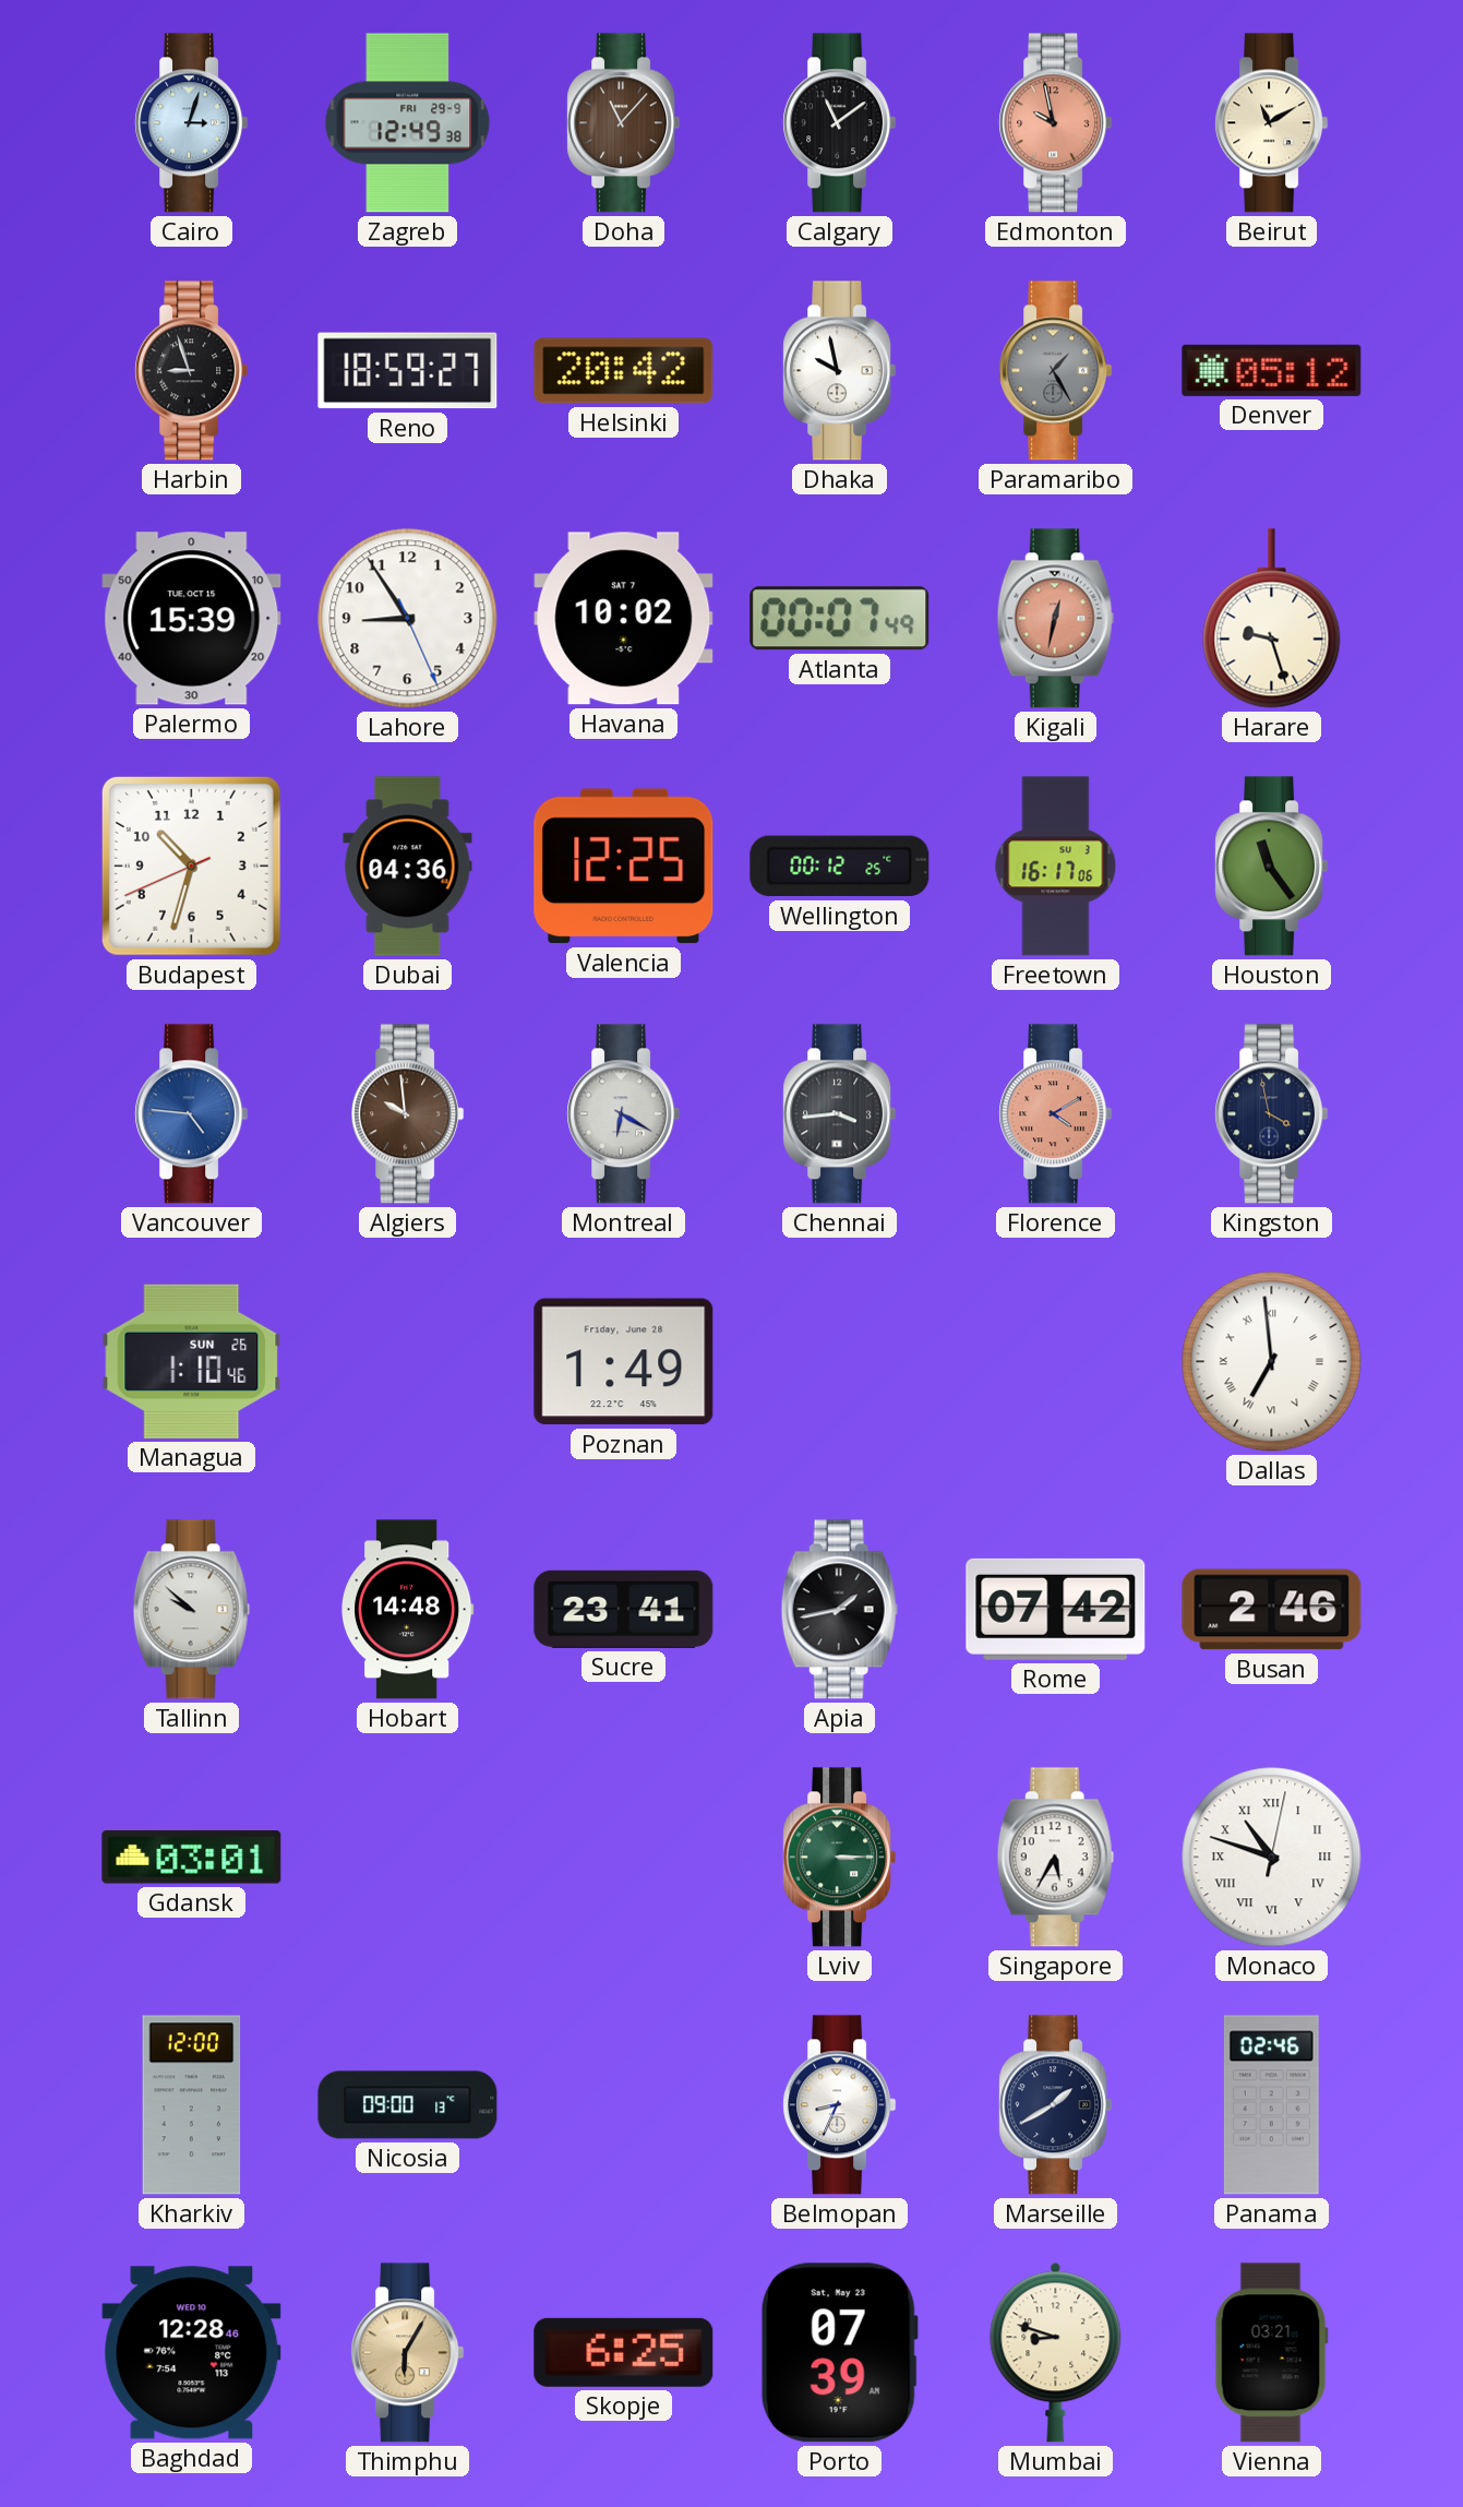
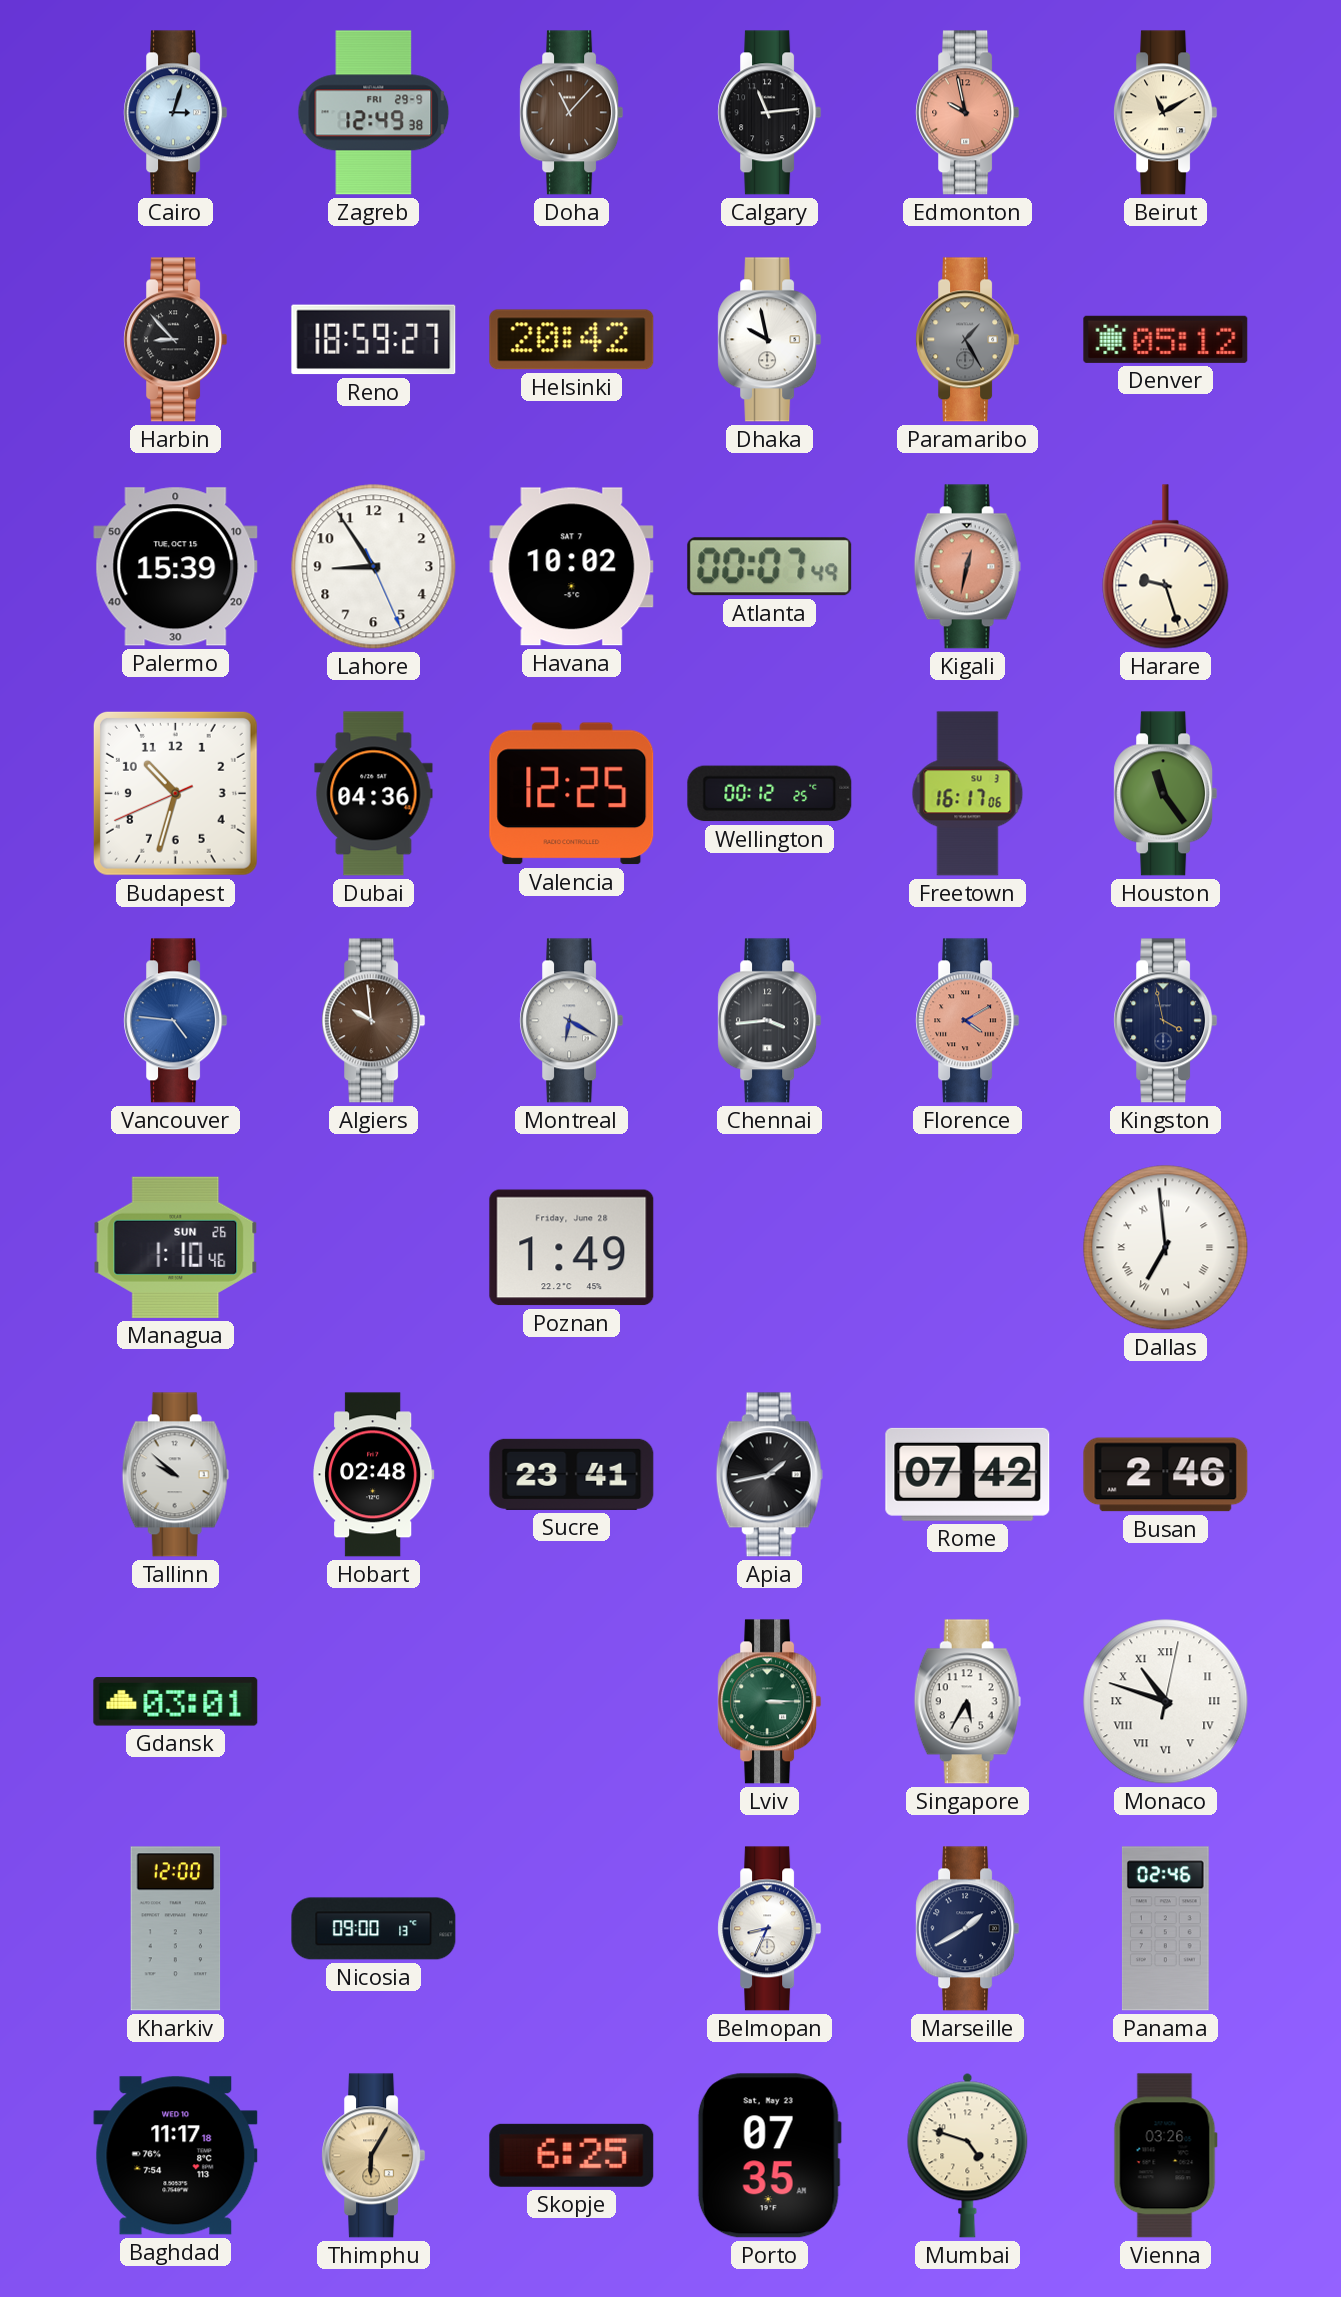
Calgary: 11:09 -> 11:14
Harbin: 8:57 -> 8:53
Hobart: 14:48 -> 02:48
Baghdad: 12:28 -> 11:17
Porto: 07:39 -> 07:35
Mumbai: 8:48 -> 4:48
Vienna: 03:21 -> 03:26
